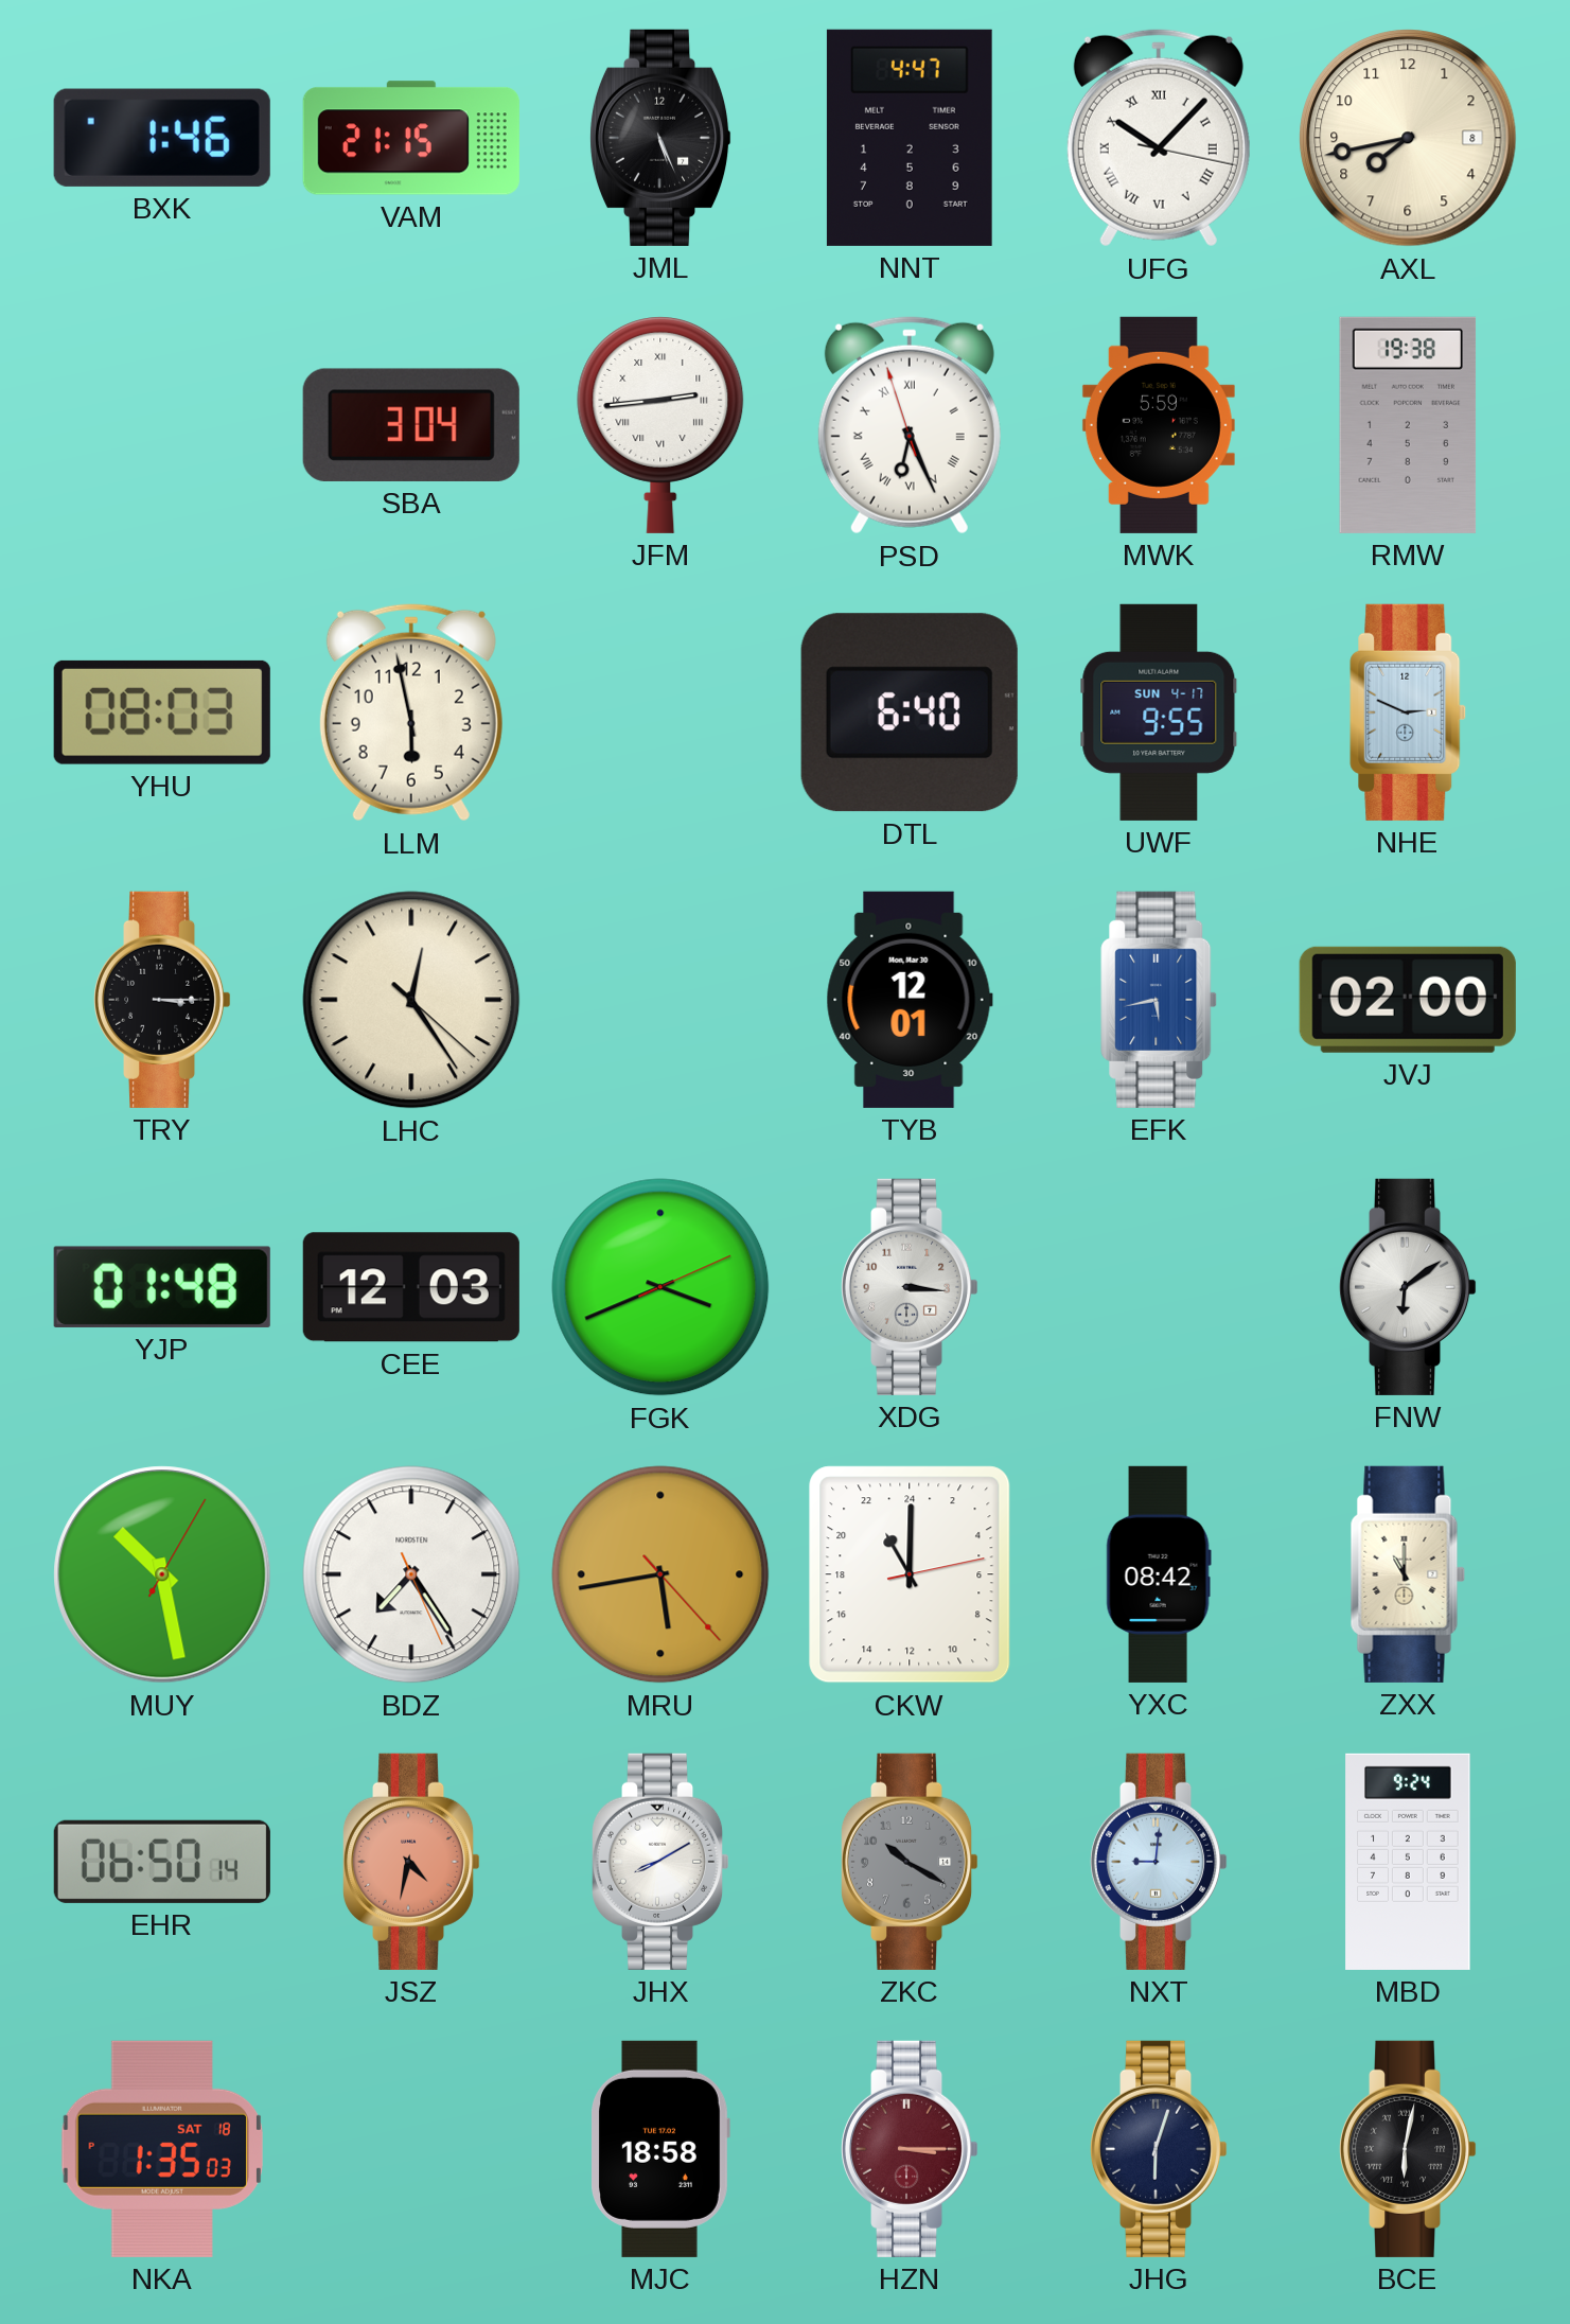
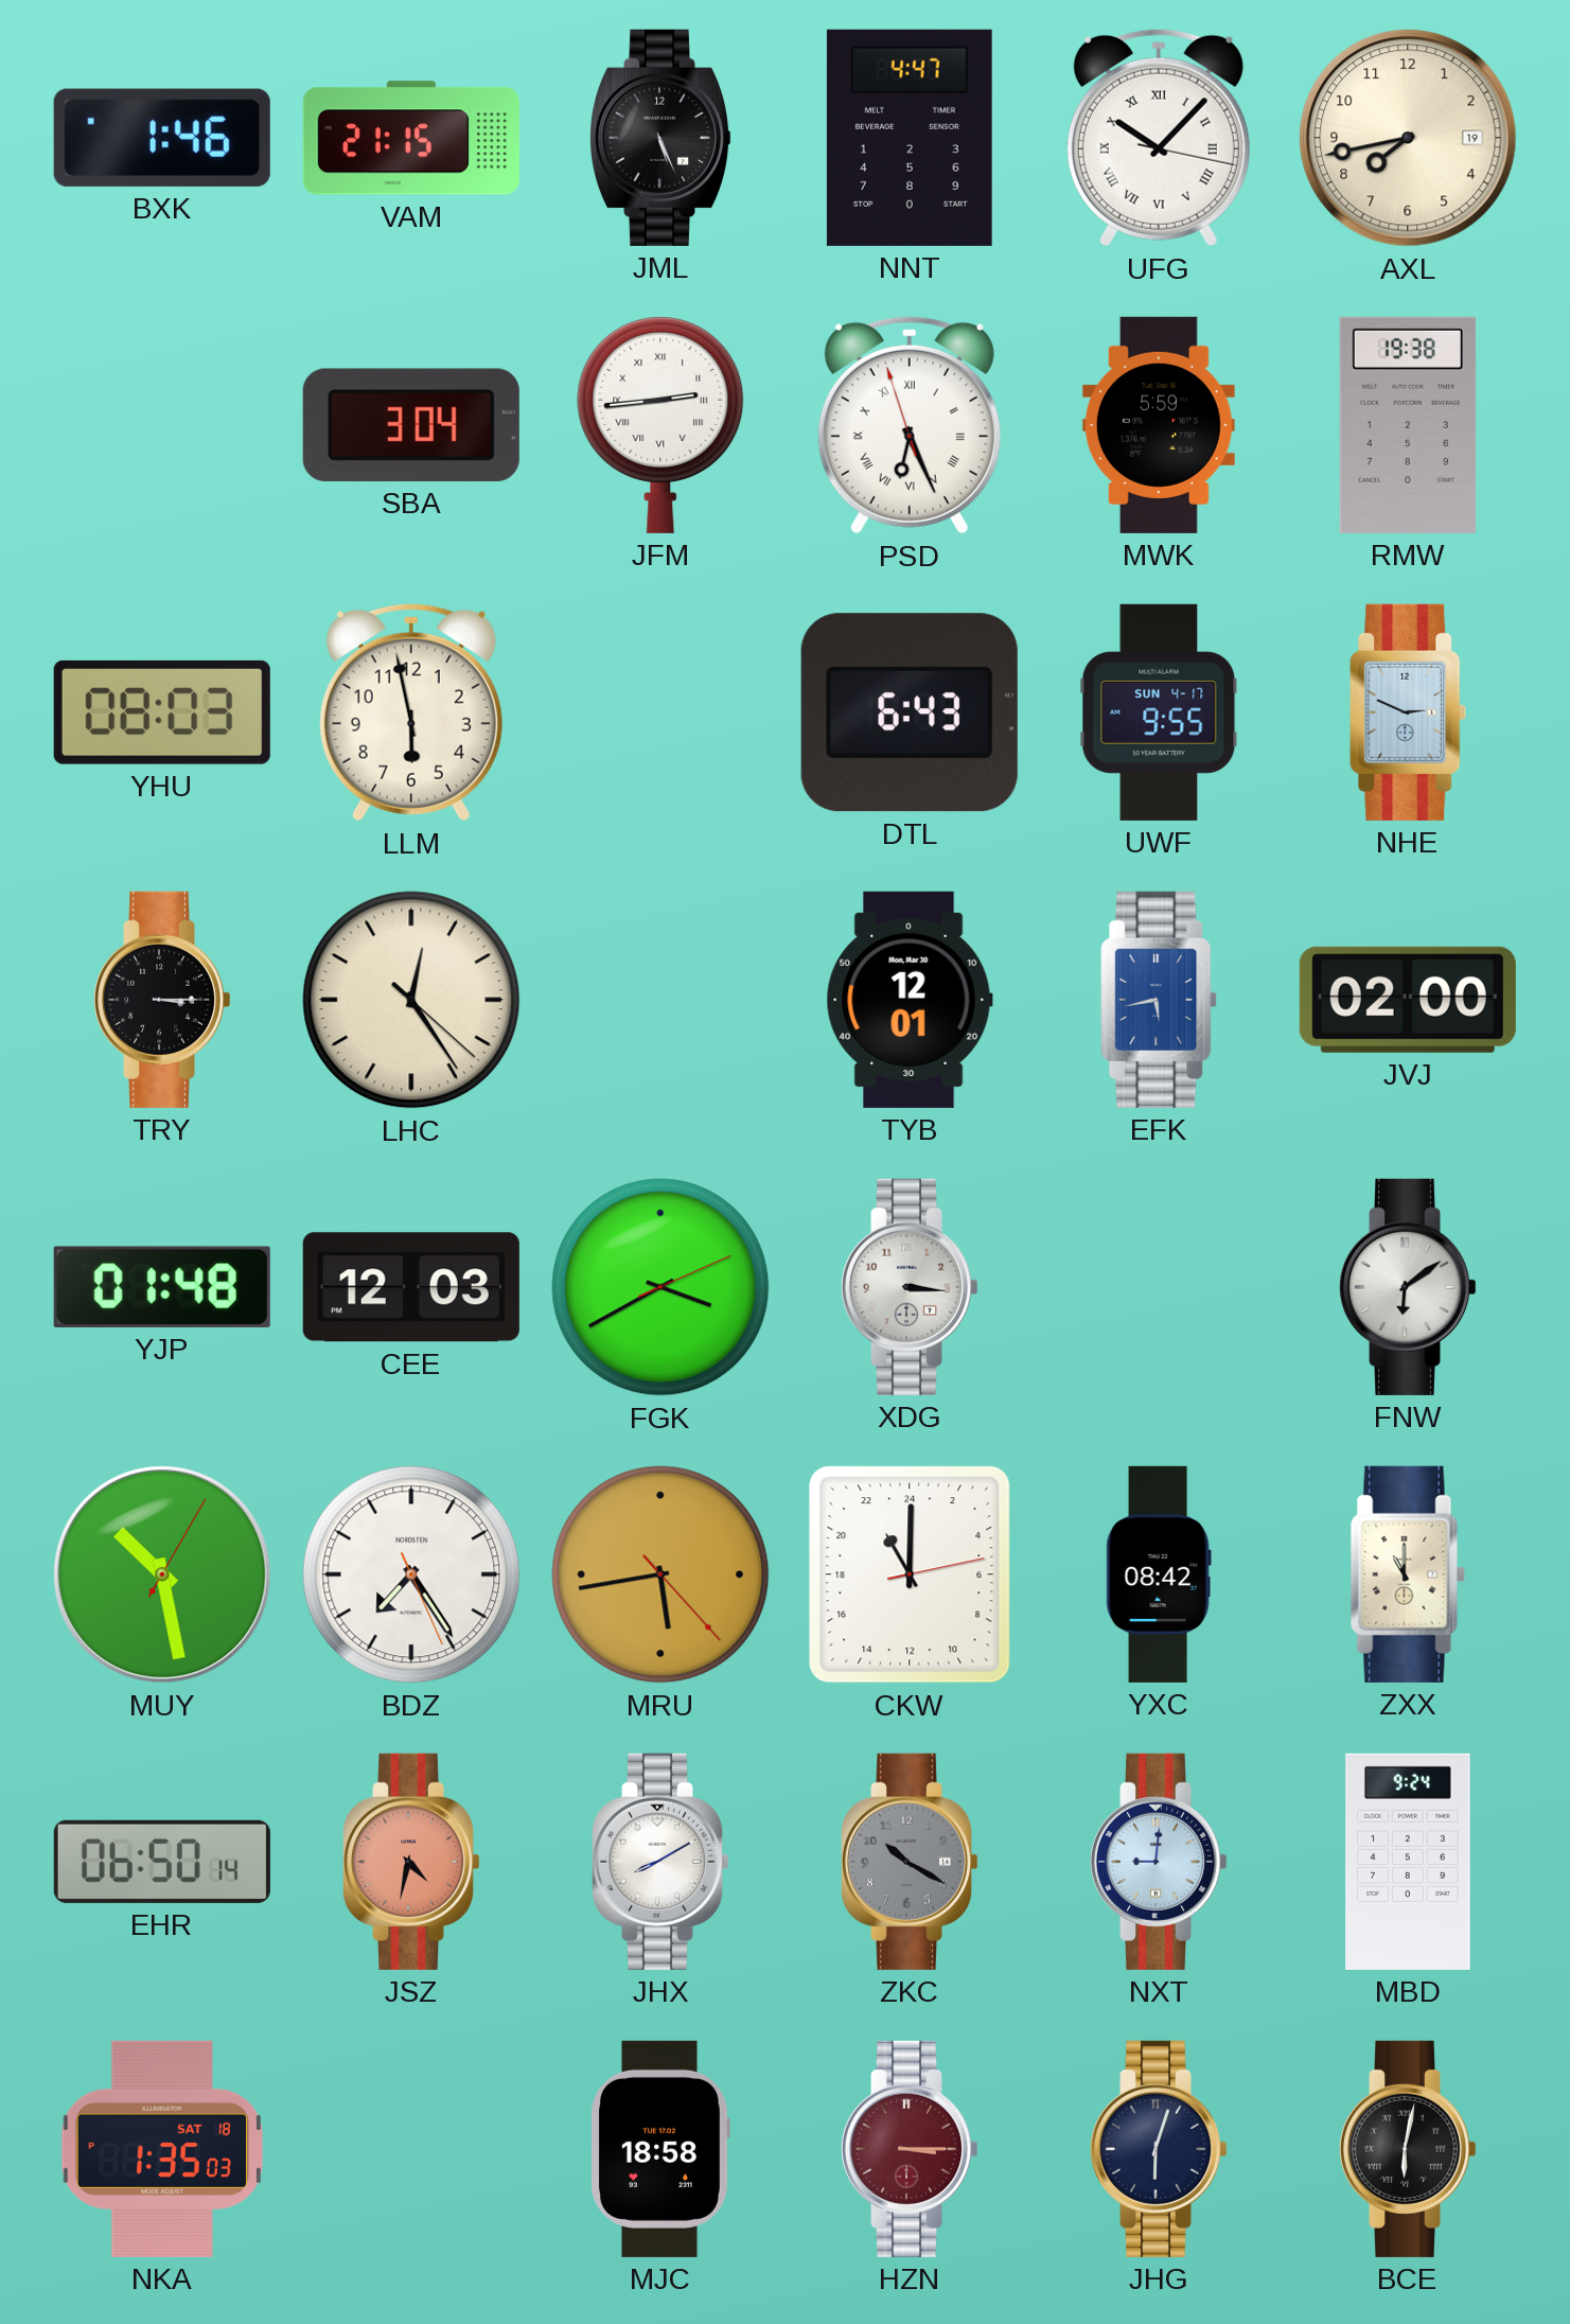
AXL date: 8 -> 19
DTL: 6:40 -> 6:43
FGK: 3:41 -> 3:40
